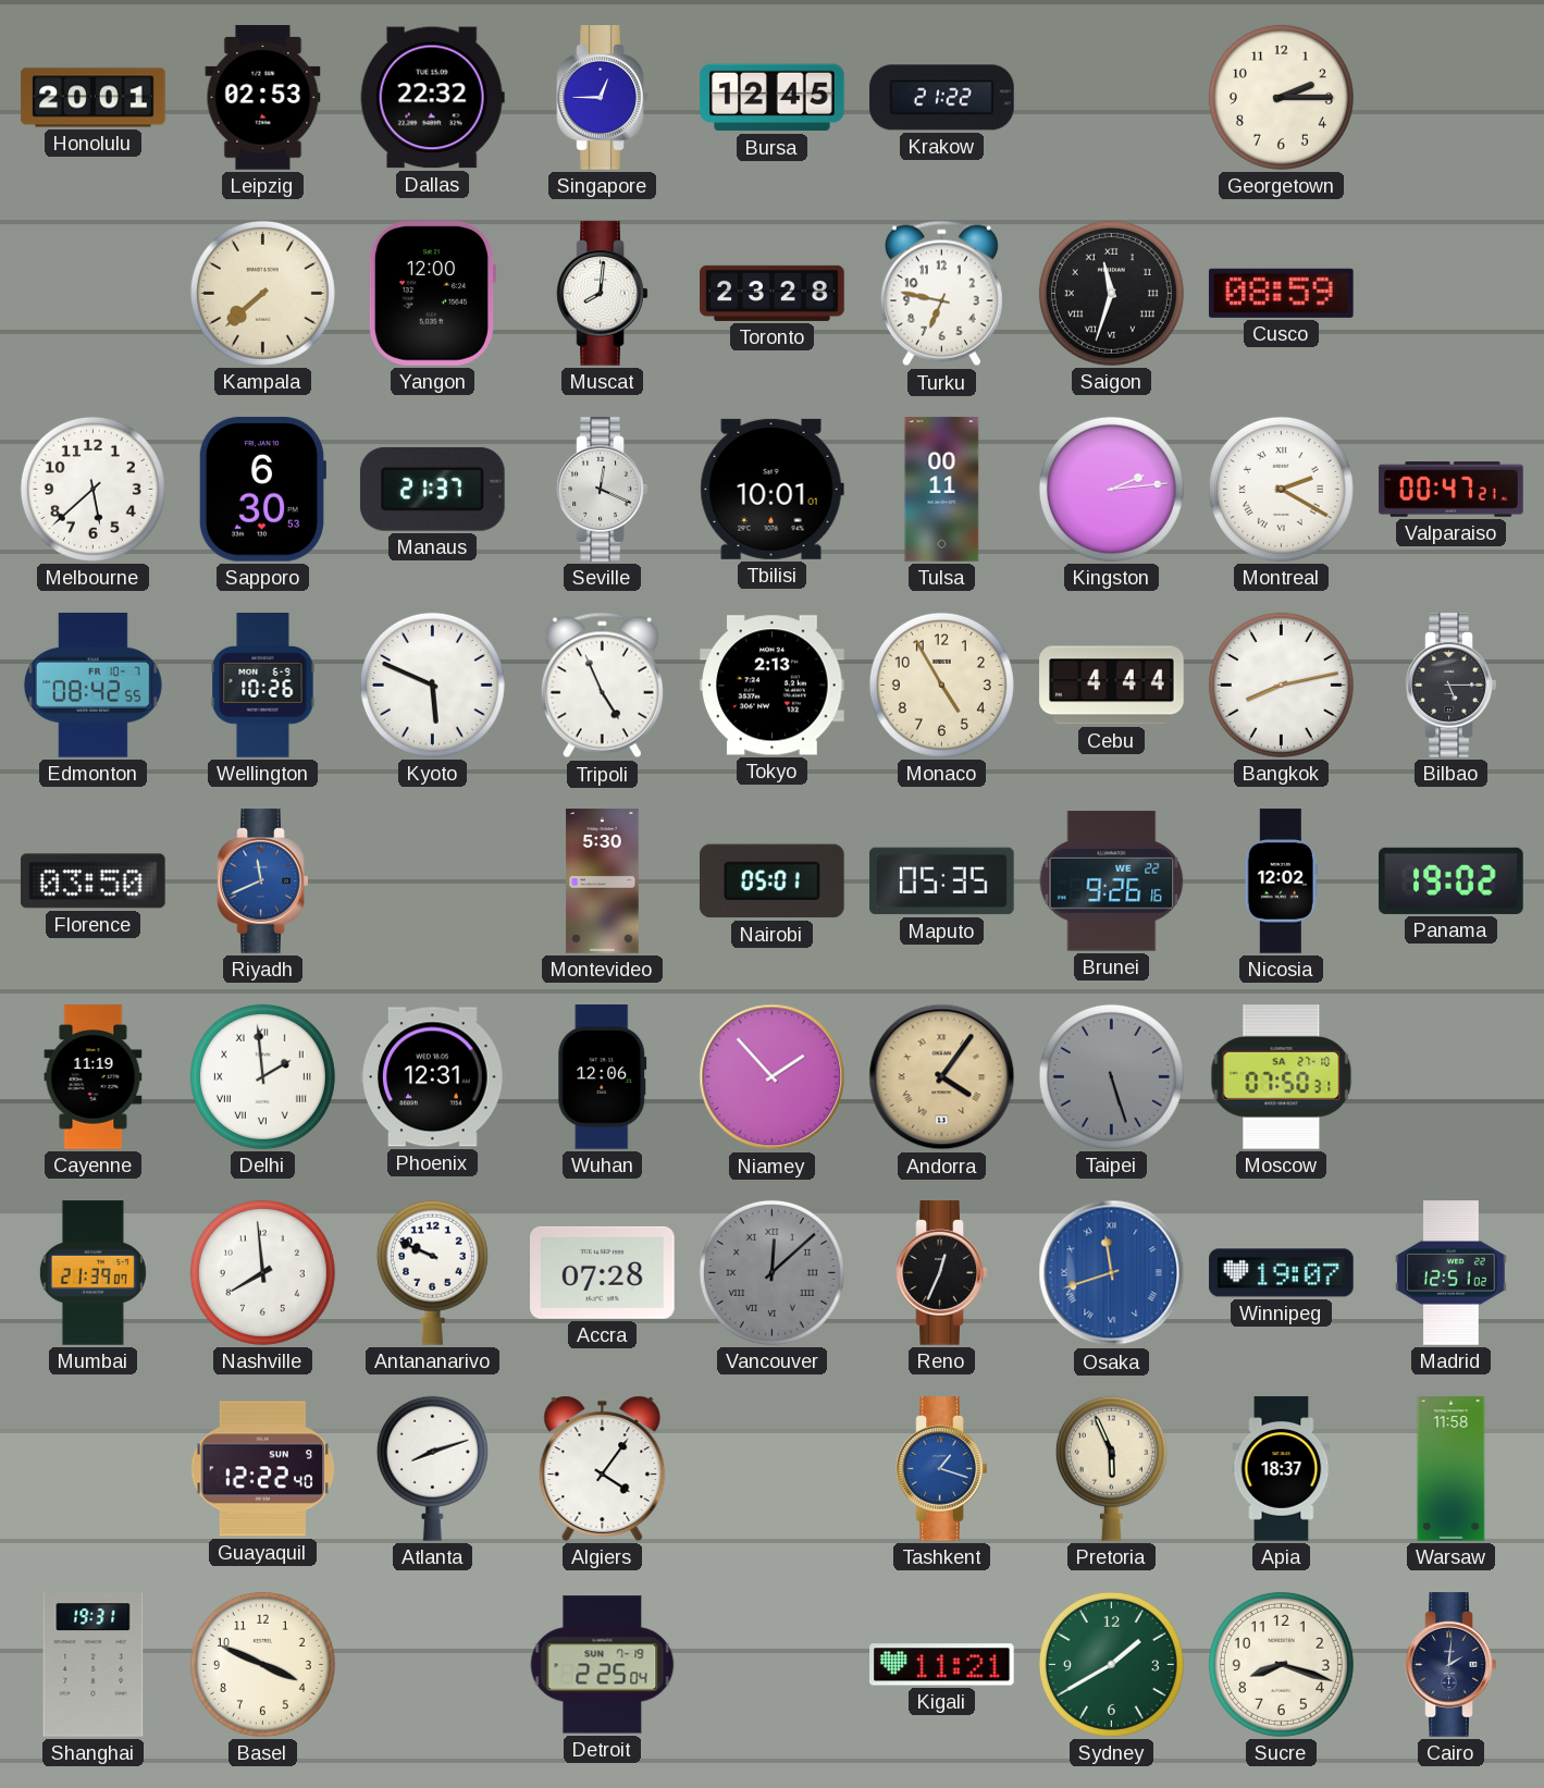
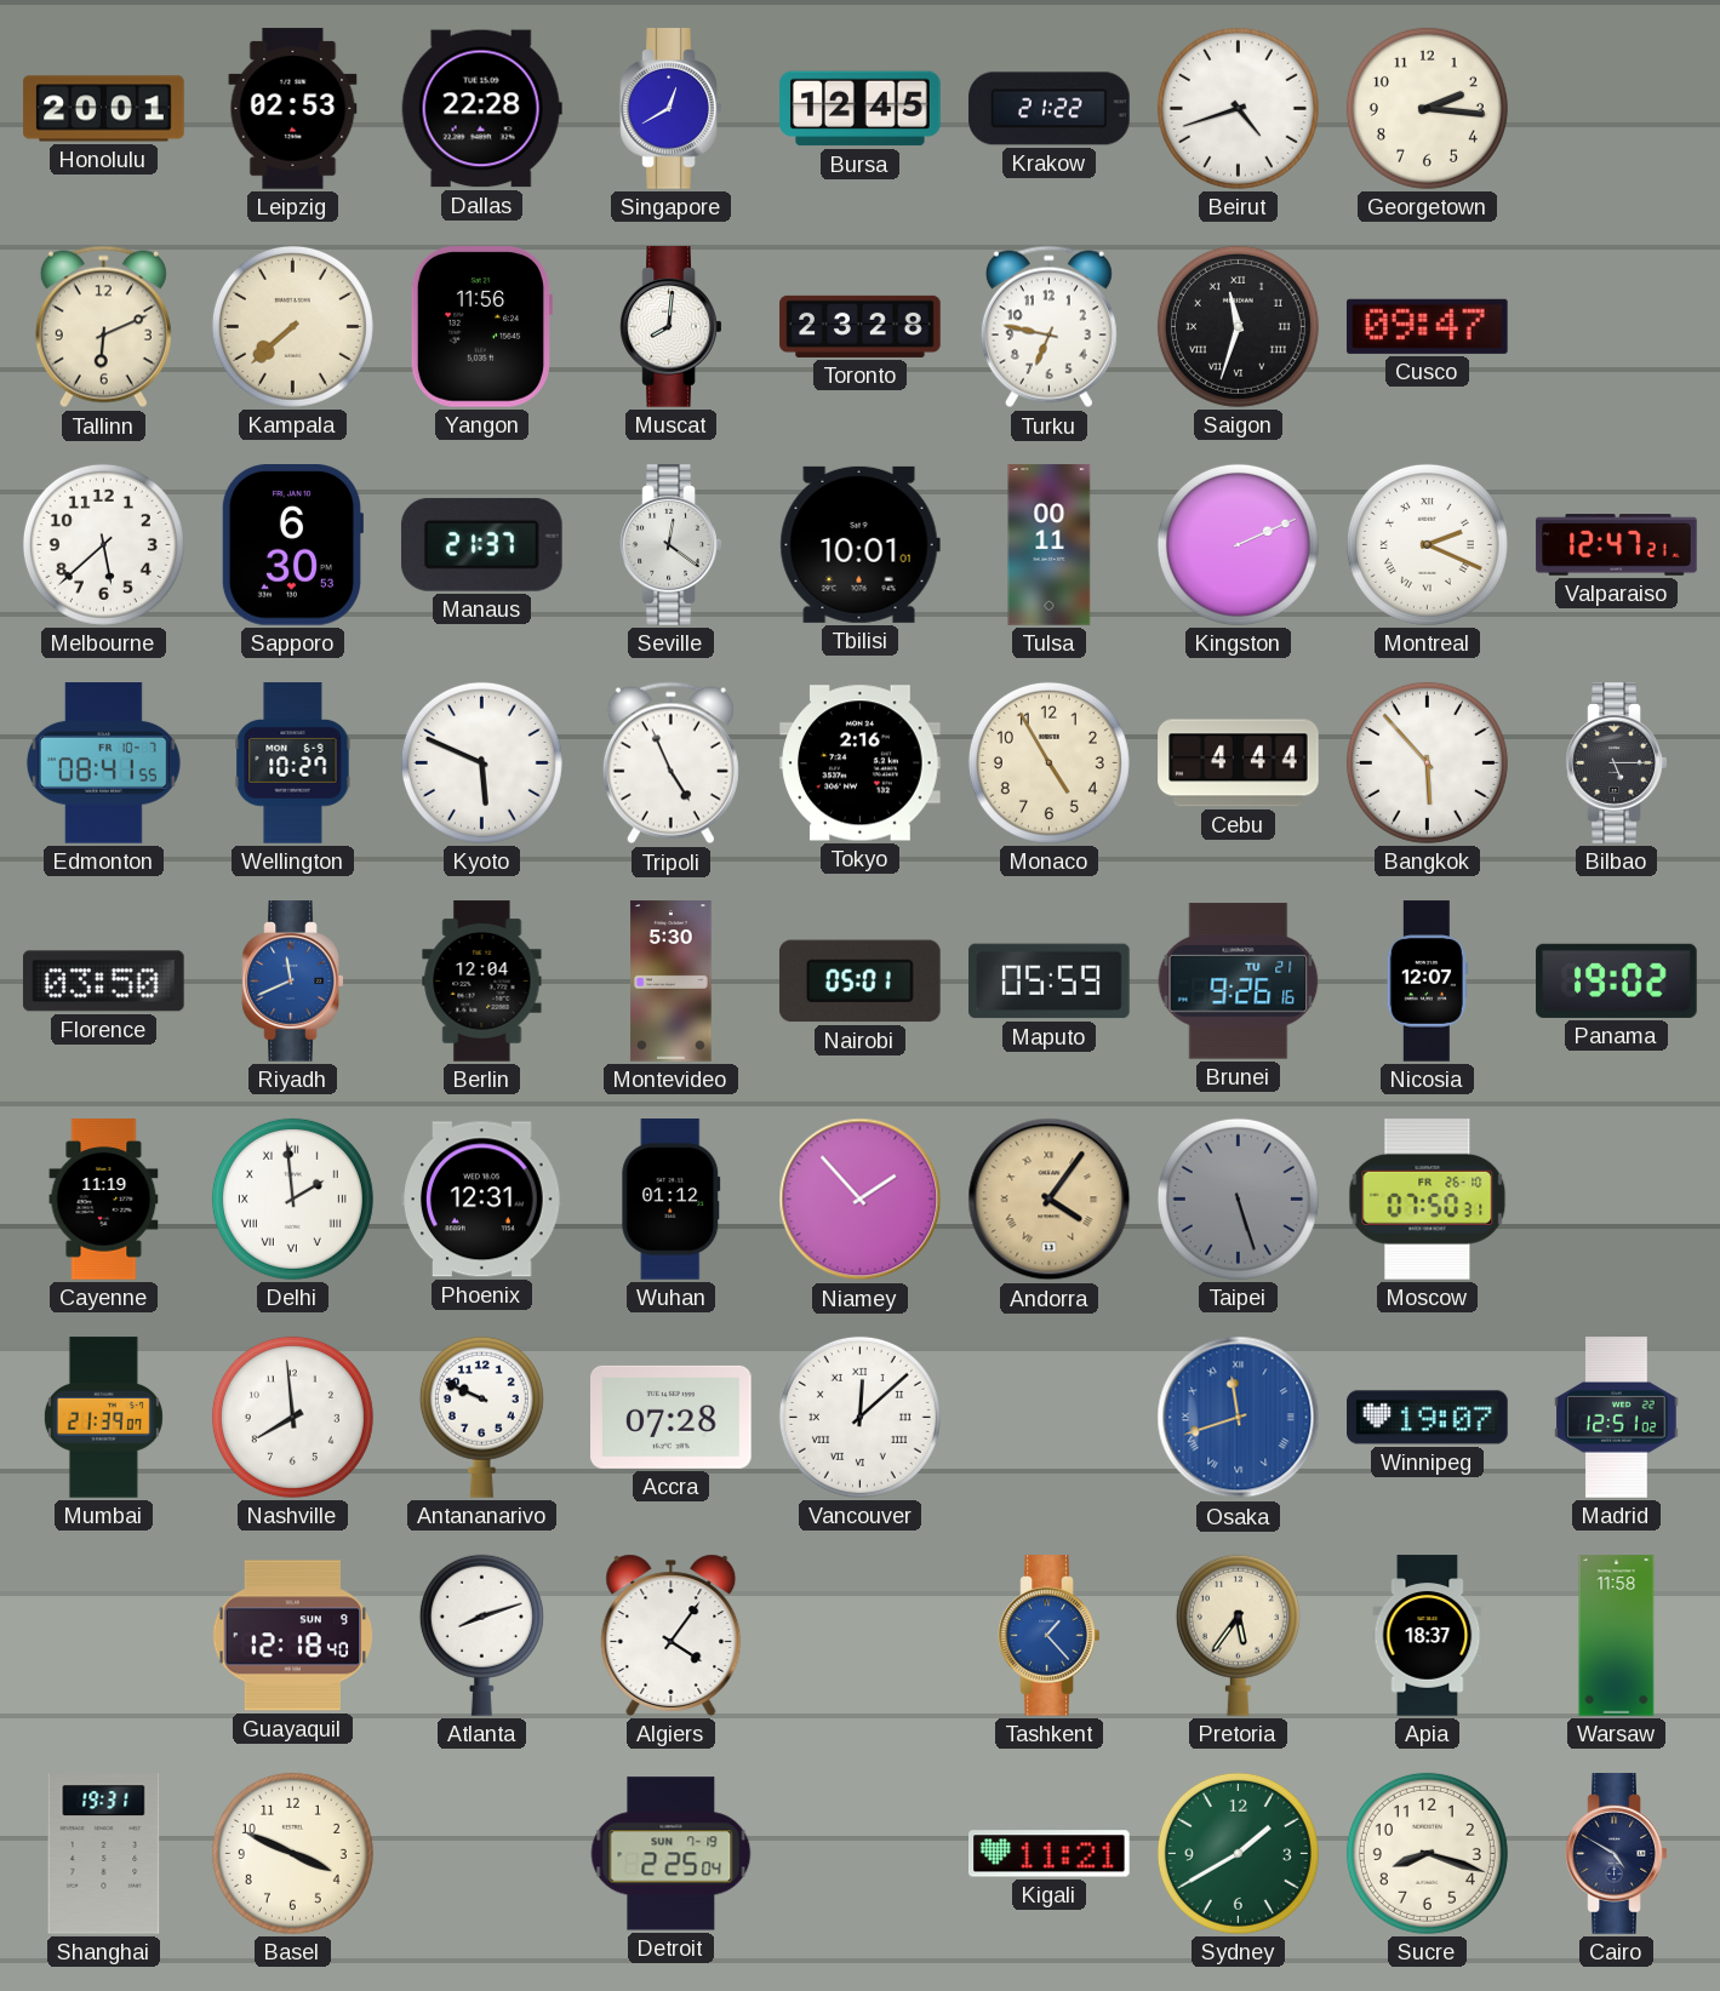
Dallas: 22:32 -> 22:28
Singapore: 12:45 -> 12:40
Beirut: none -> 4:42
Georgetown: 2:15 -> 2:16
Tallinn: none -> 6:11
Yangon: 12:00 -> 11:56
Cusco: 08:59 -> 09:47
Seville: 12:19 -> 12:21
Kingston: 2:14 -> 2:11
Montreal: 2:20 -> 2:19
Valparaiso: 00:47 -> 12:47
Edmonton: 08:42 -> 08:41
Wellington: 10:26 -> 10:27
Tokyo: 2:13 -> 2:16
Bangkok: 8:13 -> 5:53
Berlin: none -> 12:04
Maputo: 05:35 -> 05:59
Brunei date: WE 22 -> TU 21
Nicosia: 12:02 -> 12:07
Wuhan: 12:06 -> 01:12
Moscow date: SA 27-10 -> FR 26-10
Vancouver dial: grey -> white
Reno: 12:34 -> none
Guayaquil: 12:22 -> 12:18
Tashkent: 1:18 -> 1:23
Pretoria: 5:56 -> 5:36
Cairo: 2:01 -> 4:50
